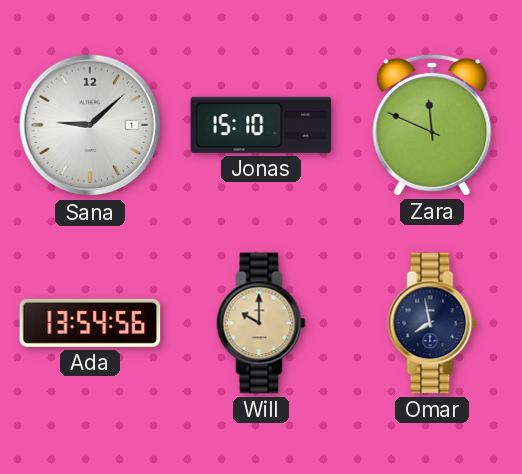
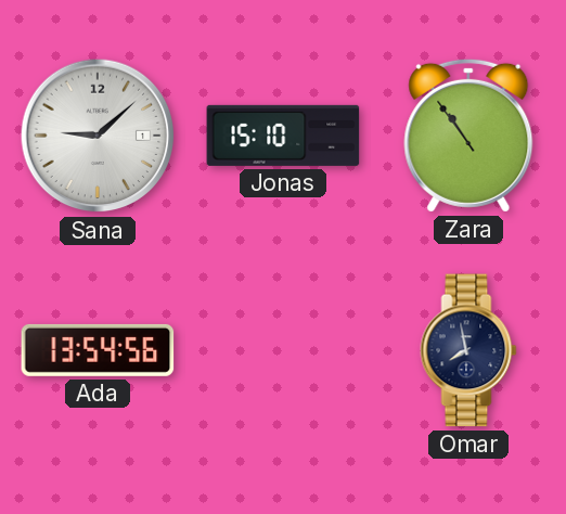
Zara: 11:49 -> 10:54
Will: 10:00 -> none
